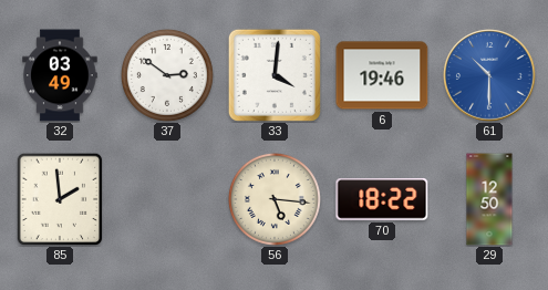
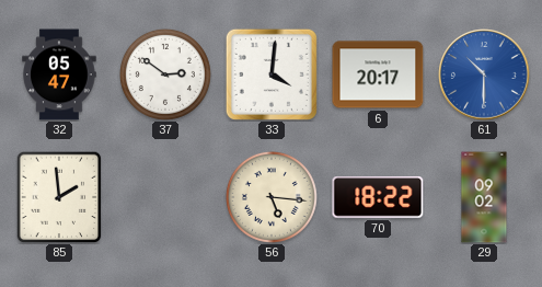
32: 03:49 -> 05:47
6: 19:46 -> 20:17
29: 12:50 -> 09:02
